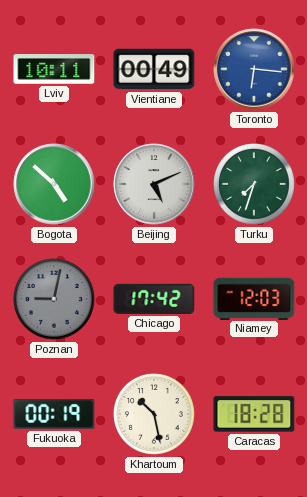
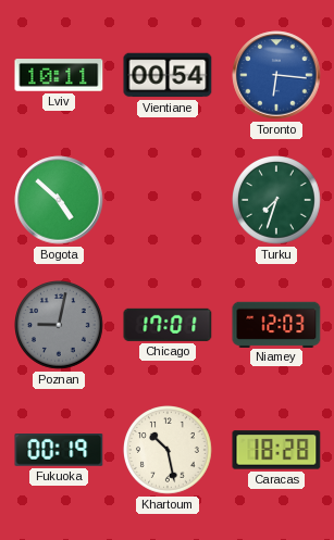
Vientiane: 00:49 -> 00:54
Beijing: 5:11 -> none
Chicago: 17:42 -> 17:01
